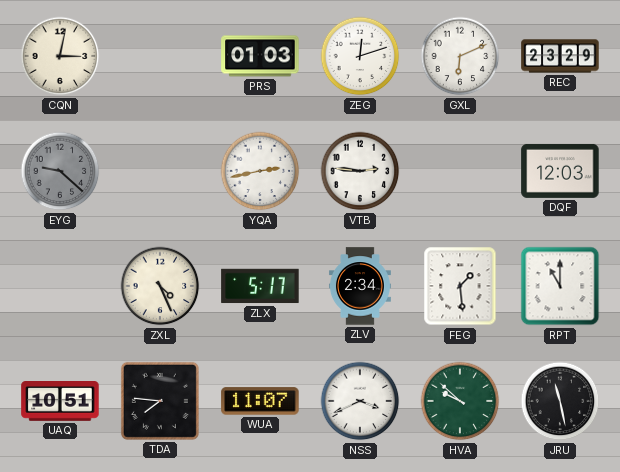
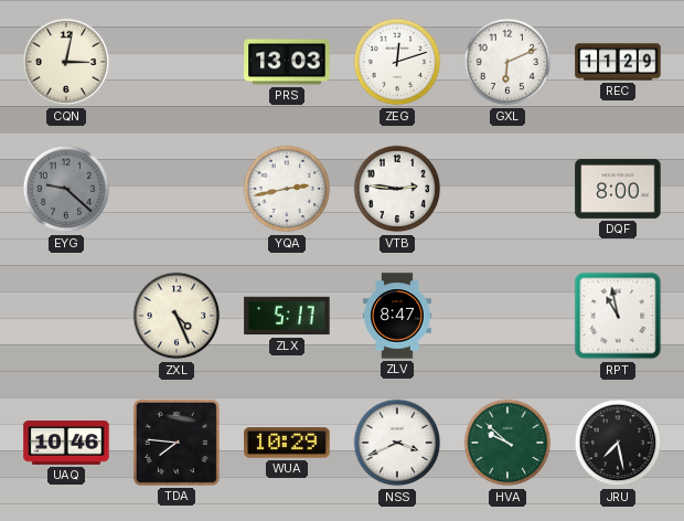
PRS: 01:03 -> 13:03
REC: 23:29 -> 11:29
DQF: 12:03 -> 8:00
ZLV: 2:34 -> 8:47
FEG: 1:29 -> none
RPT: 11:00 -> 10:58
UAQ: 10:51 -> 10:46
WUA: 11:07 -> 10:29
JRU: 11:28 -> 7:28
